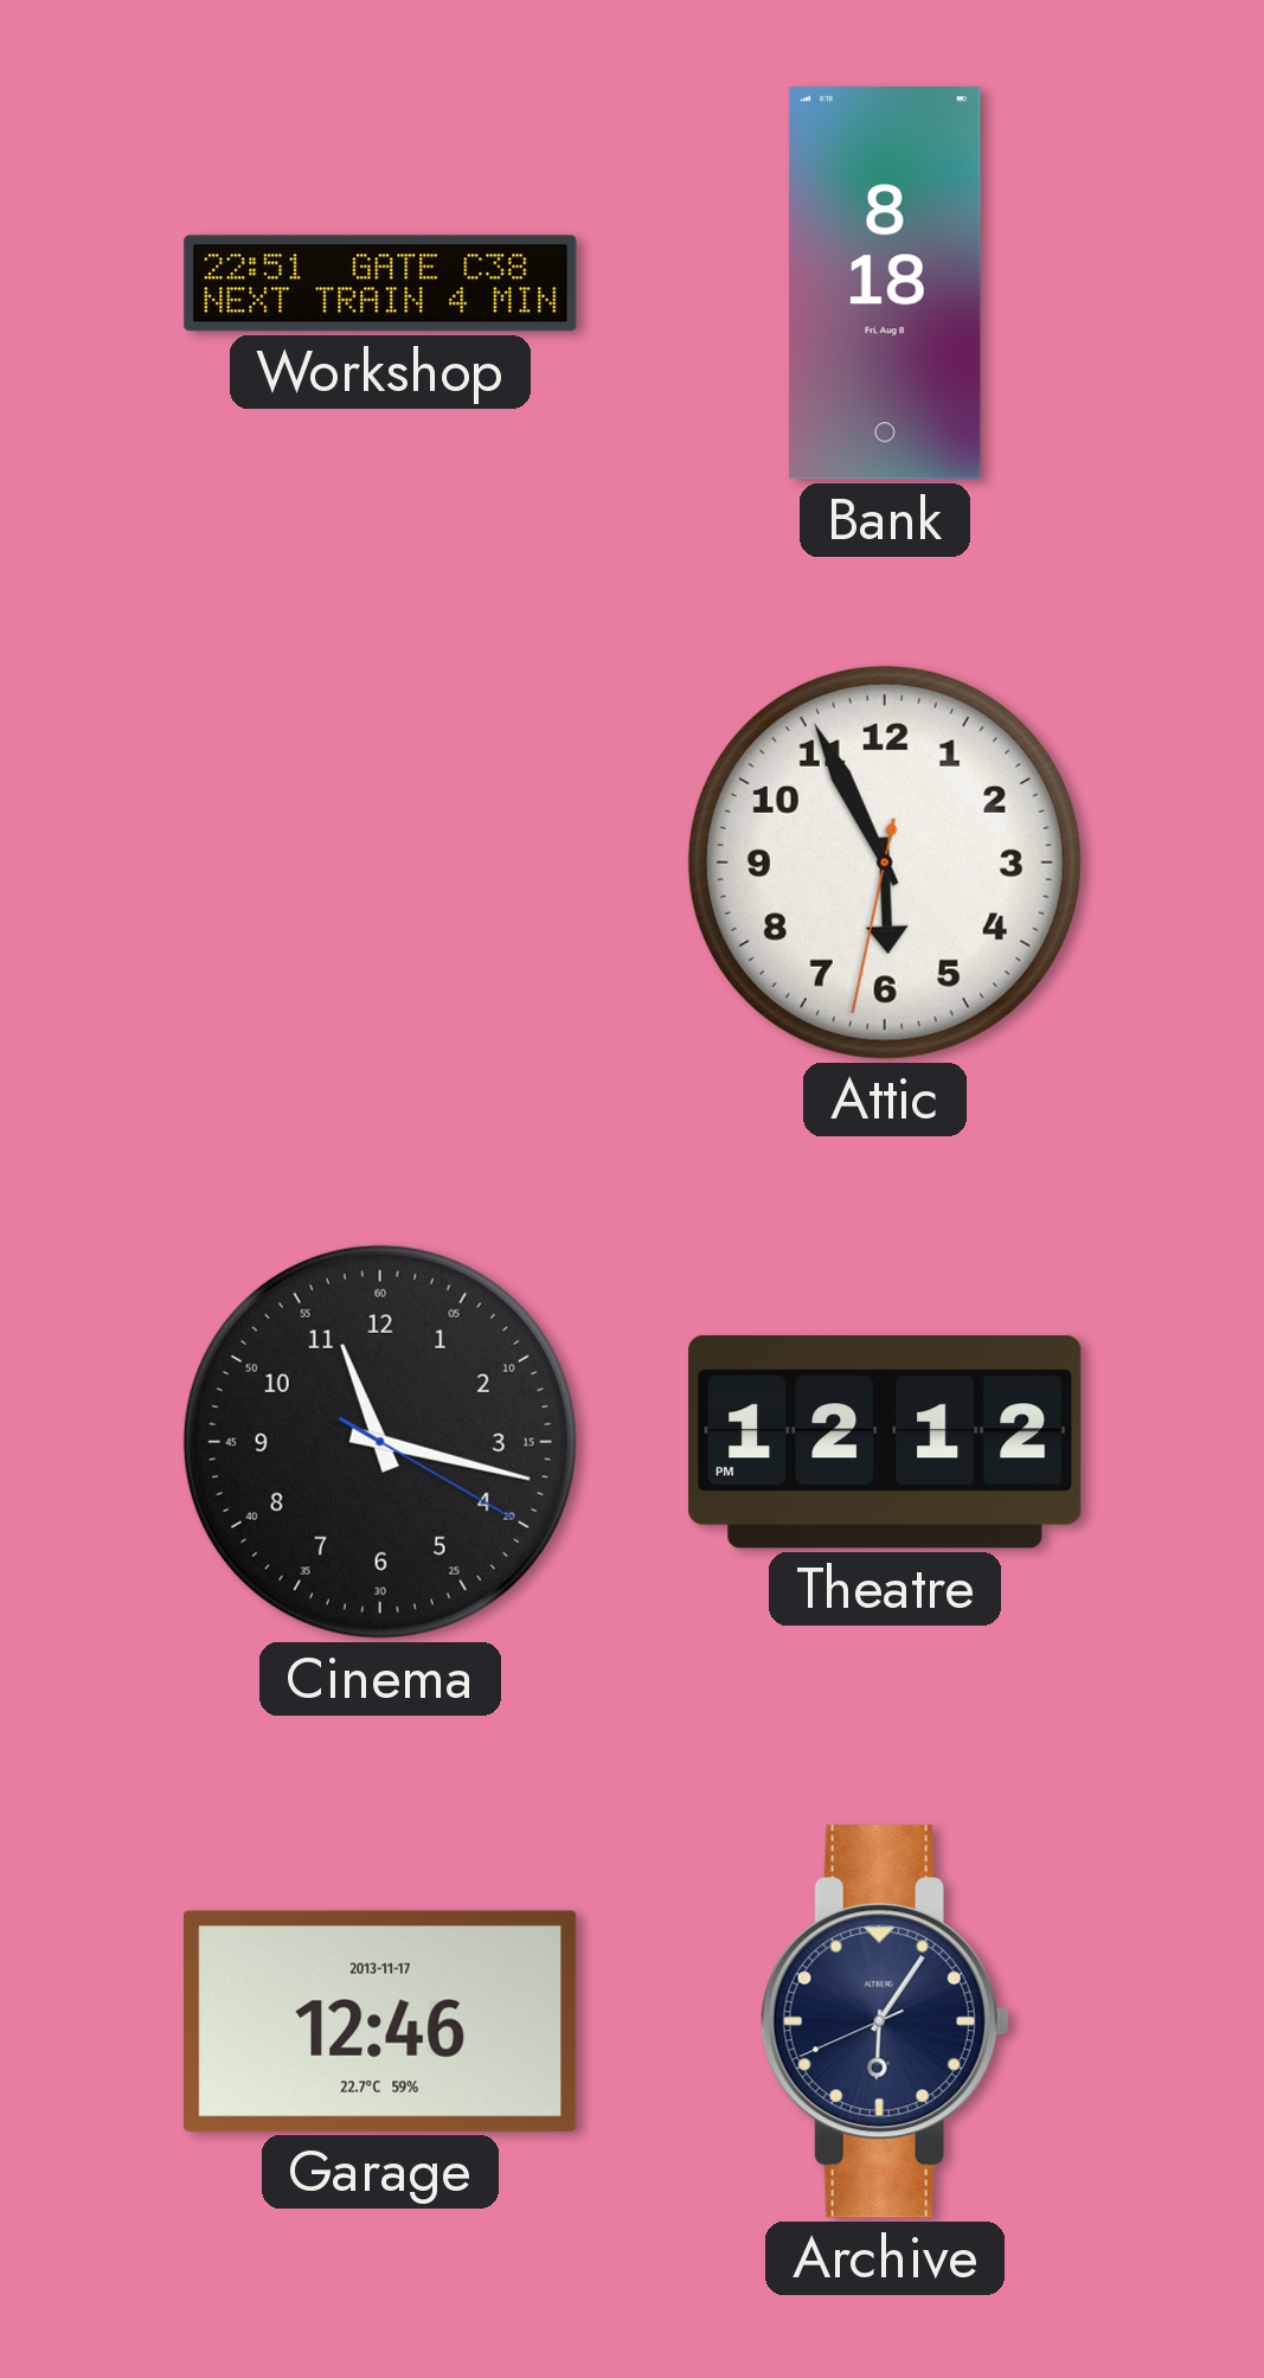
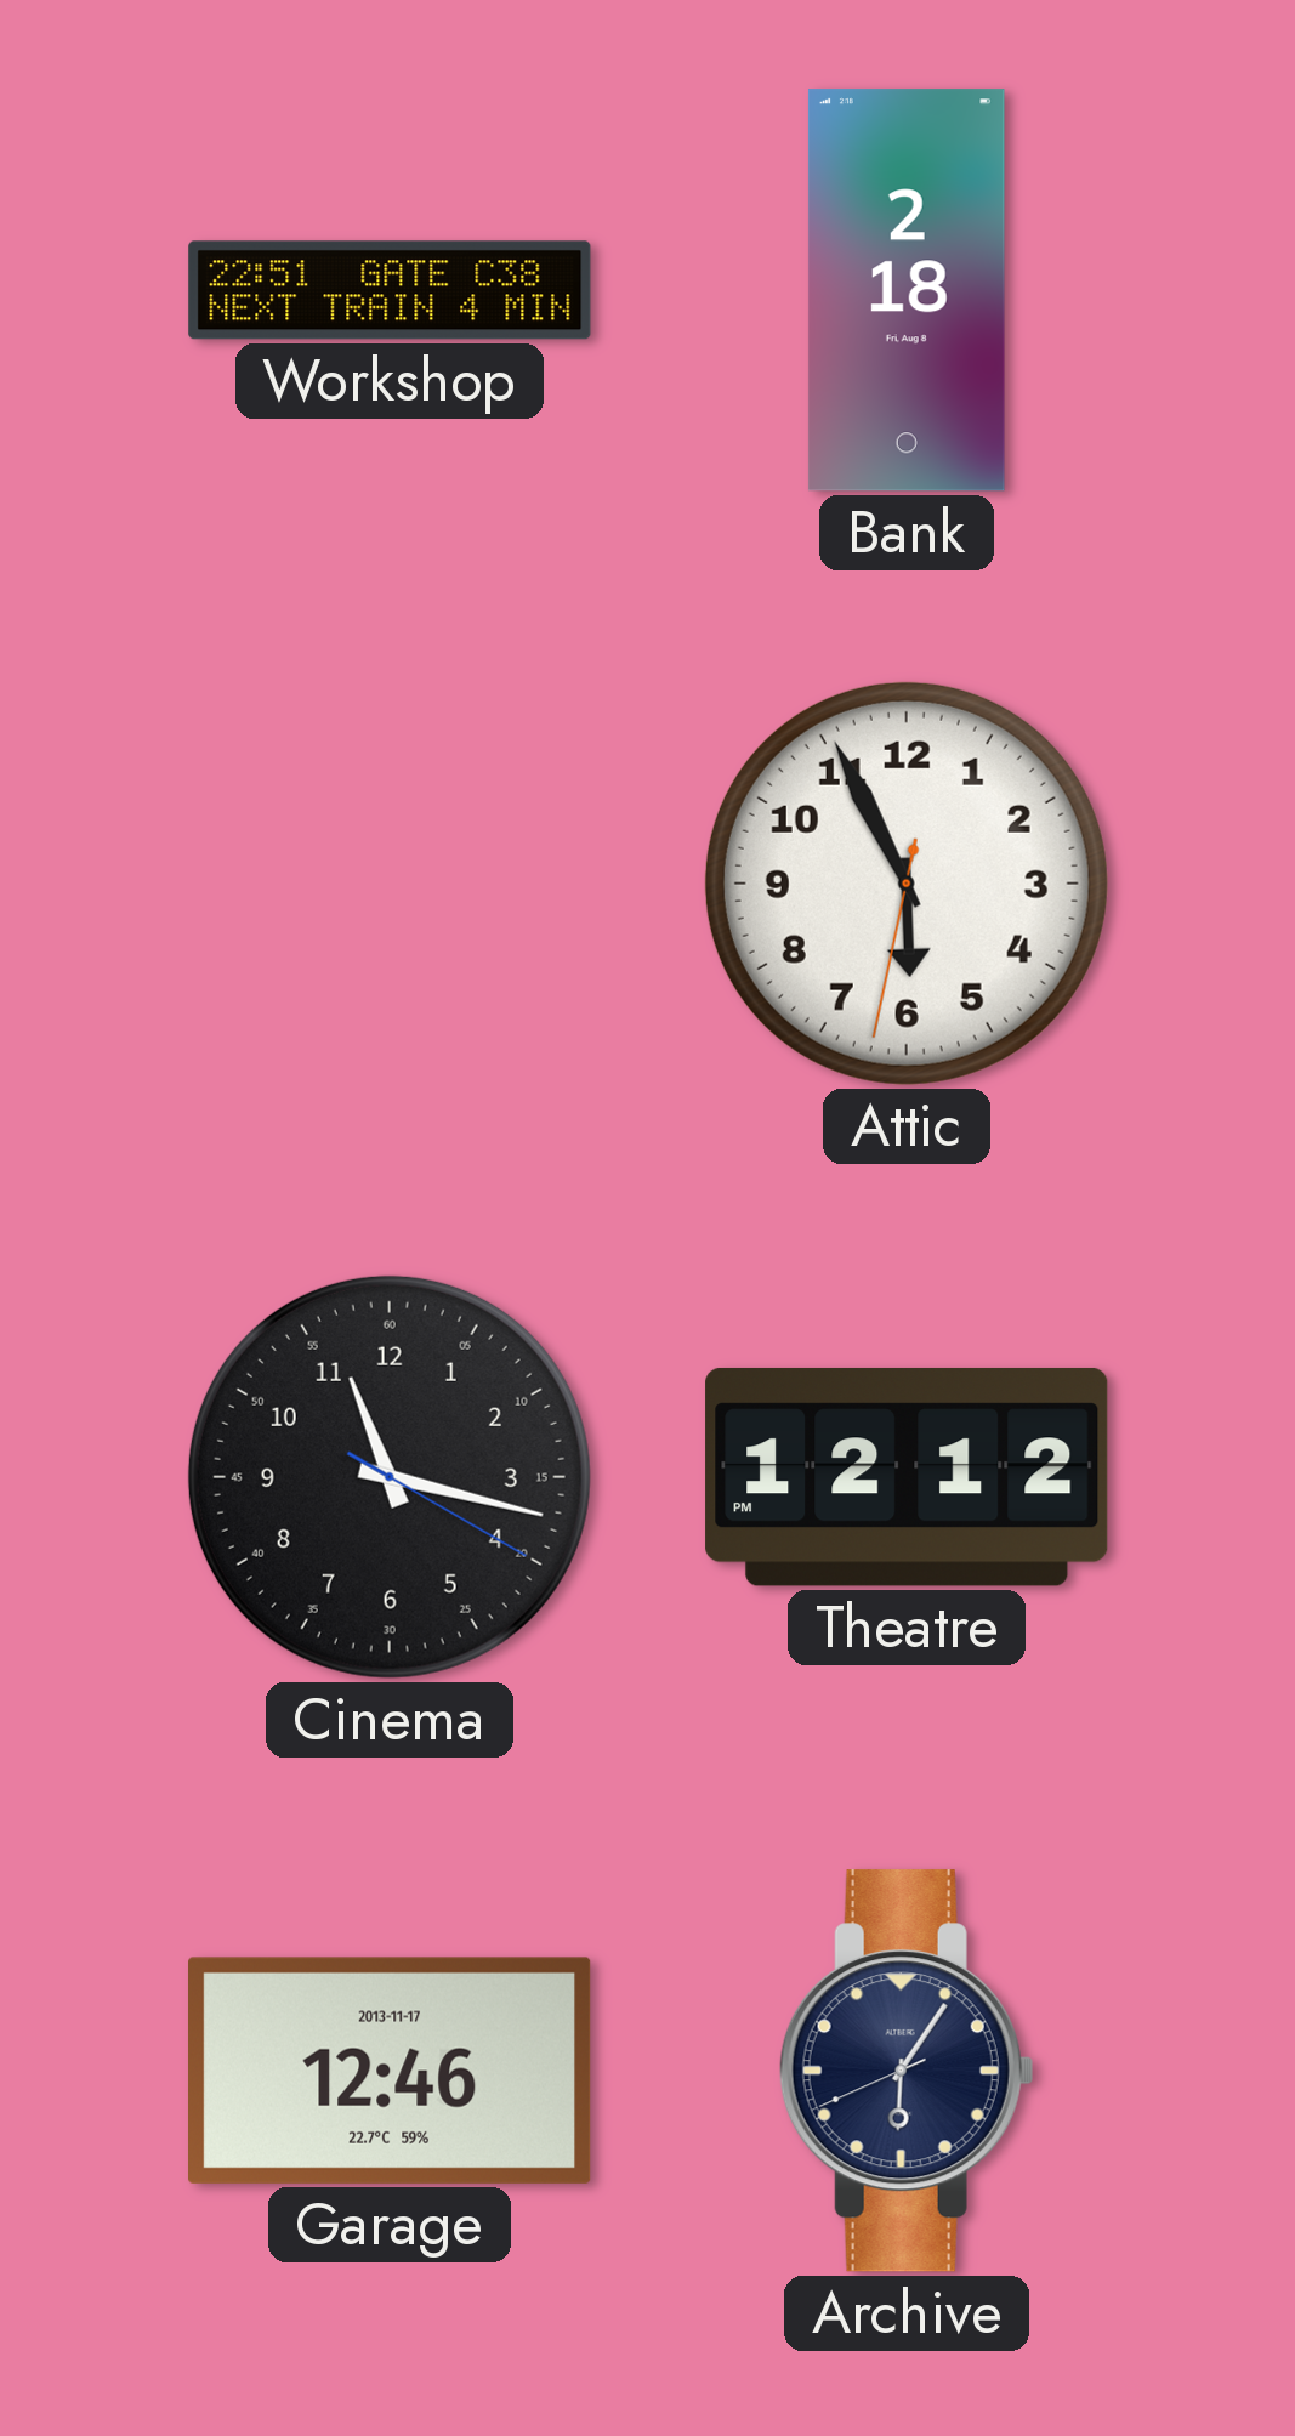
Bank: 8:18 -> 2:18
